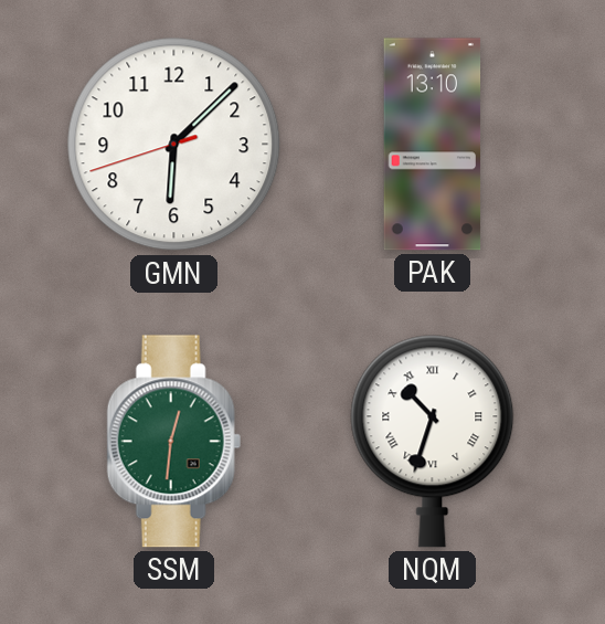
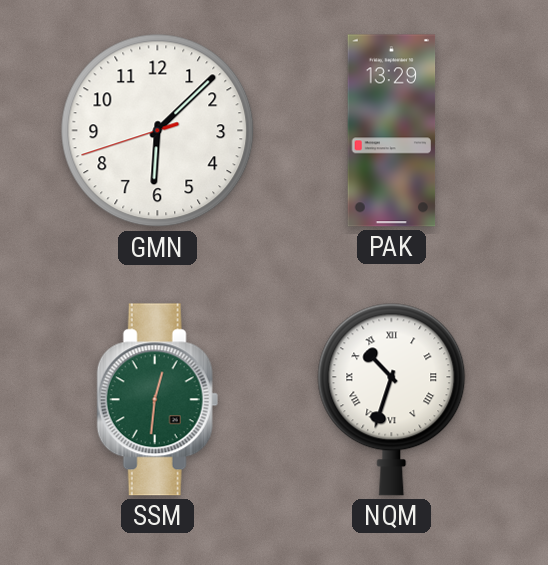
PAK: 13:10 -> 13:29
